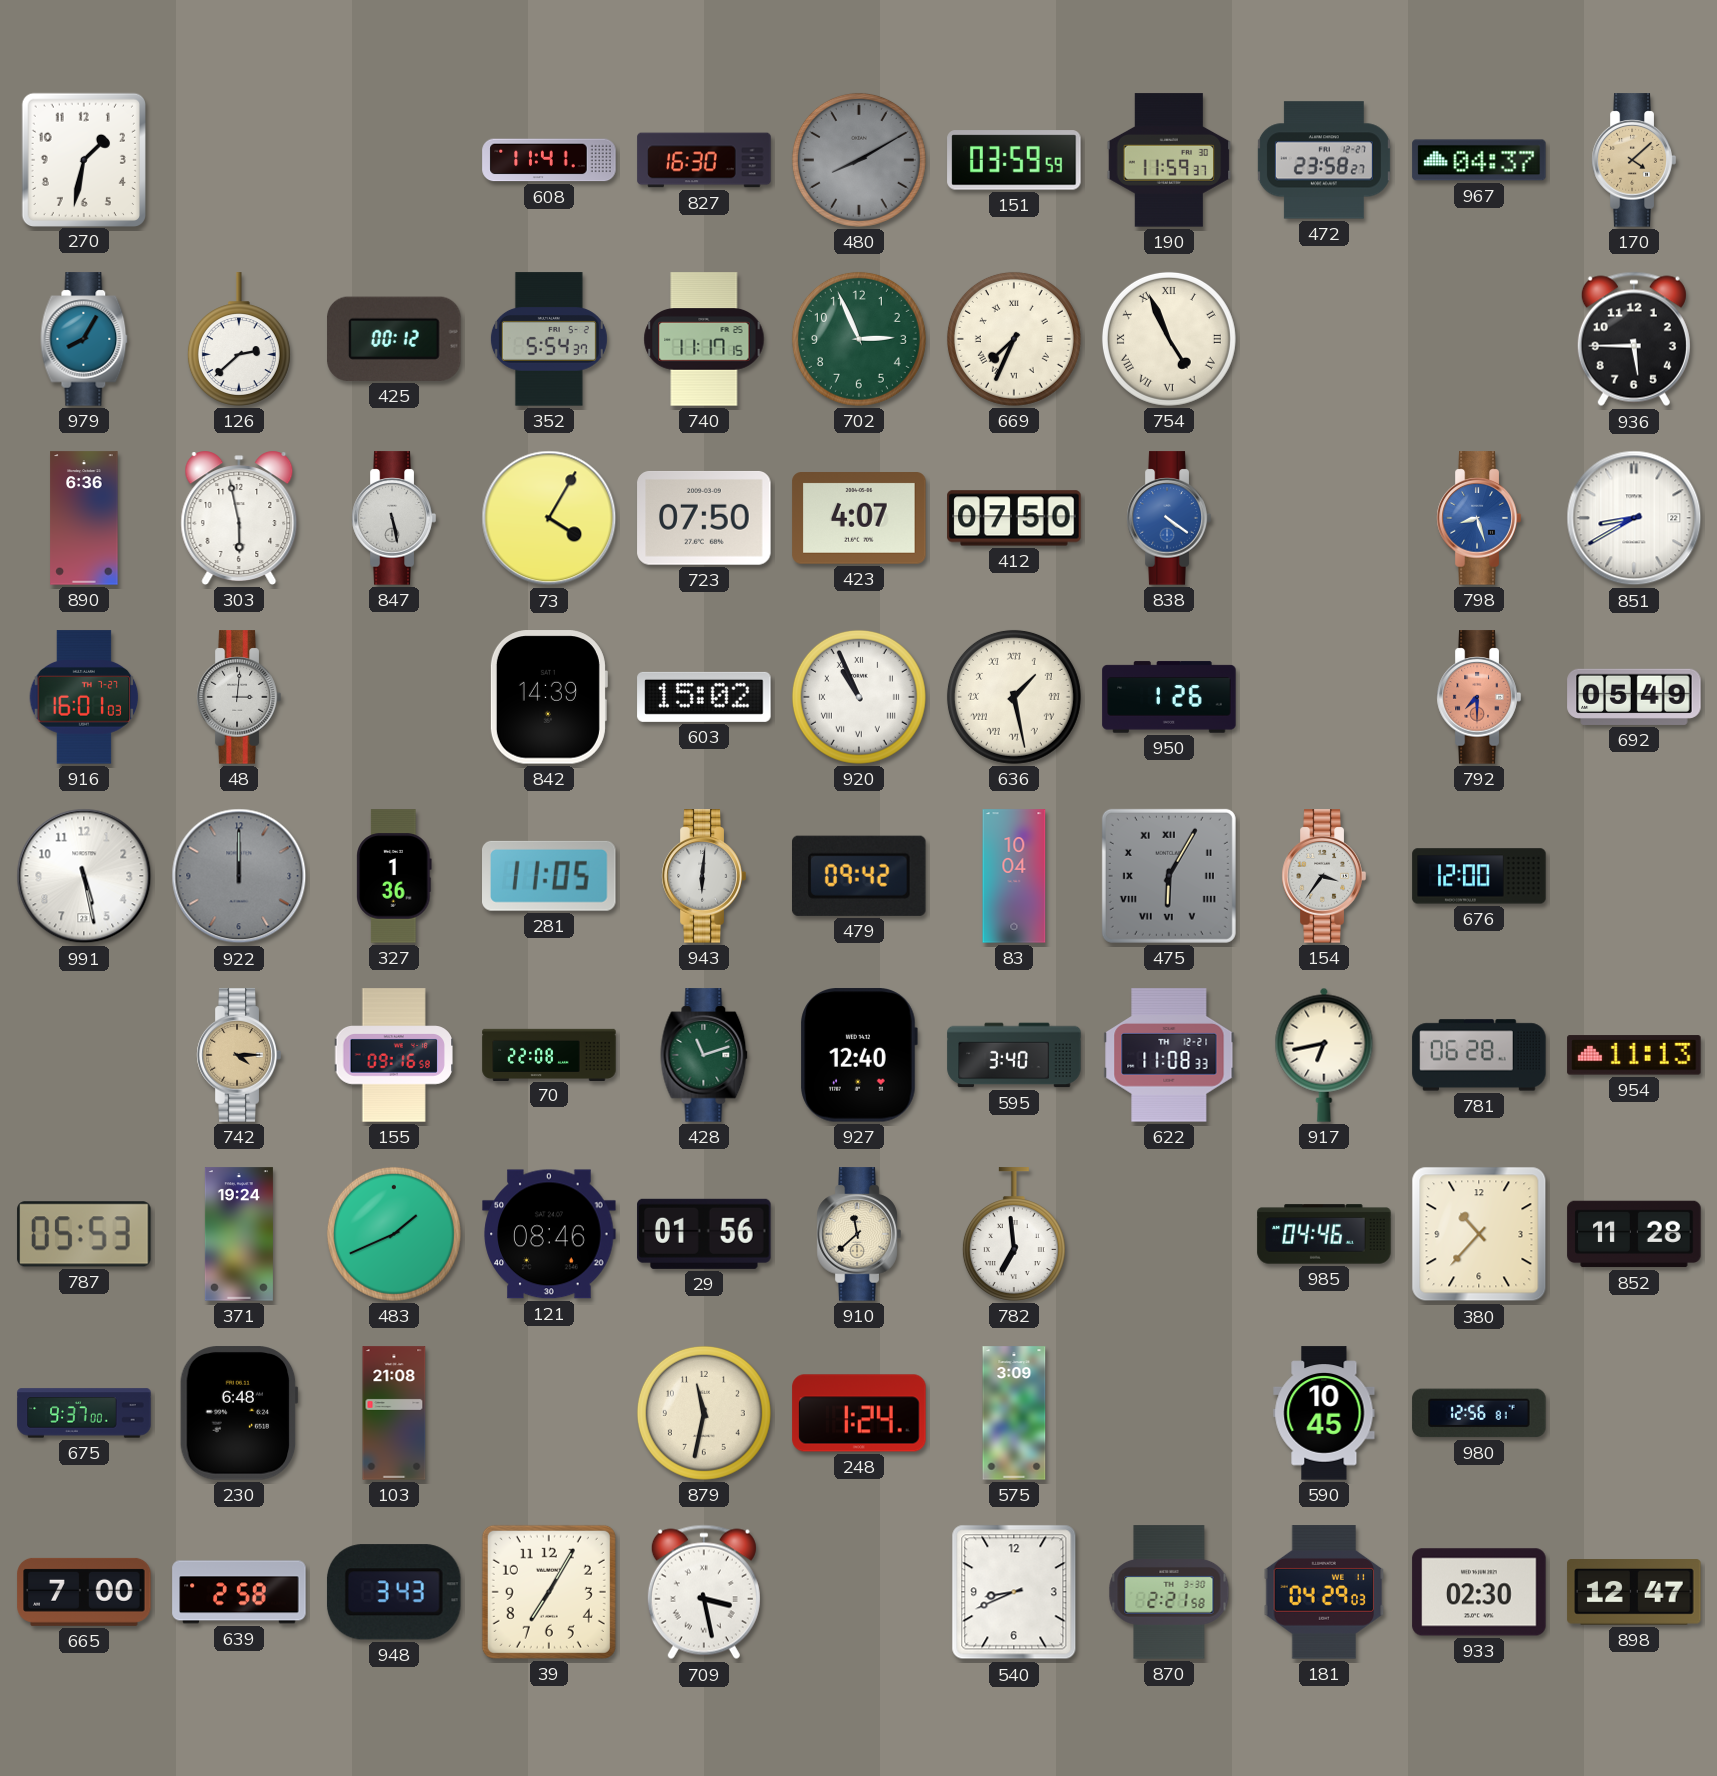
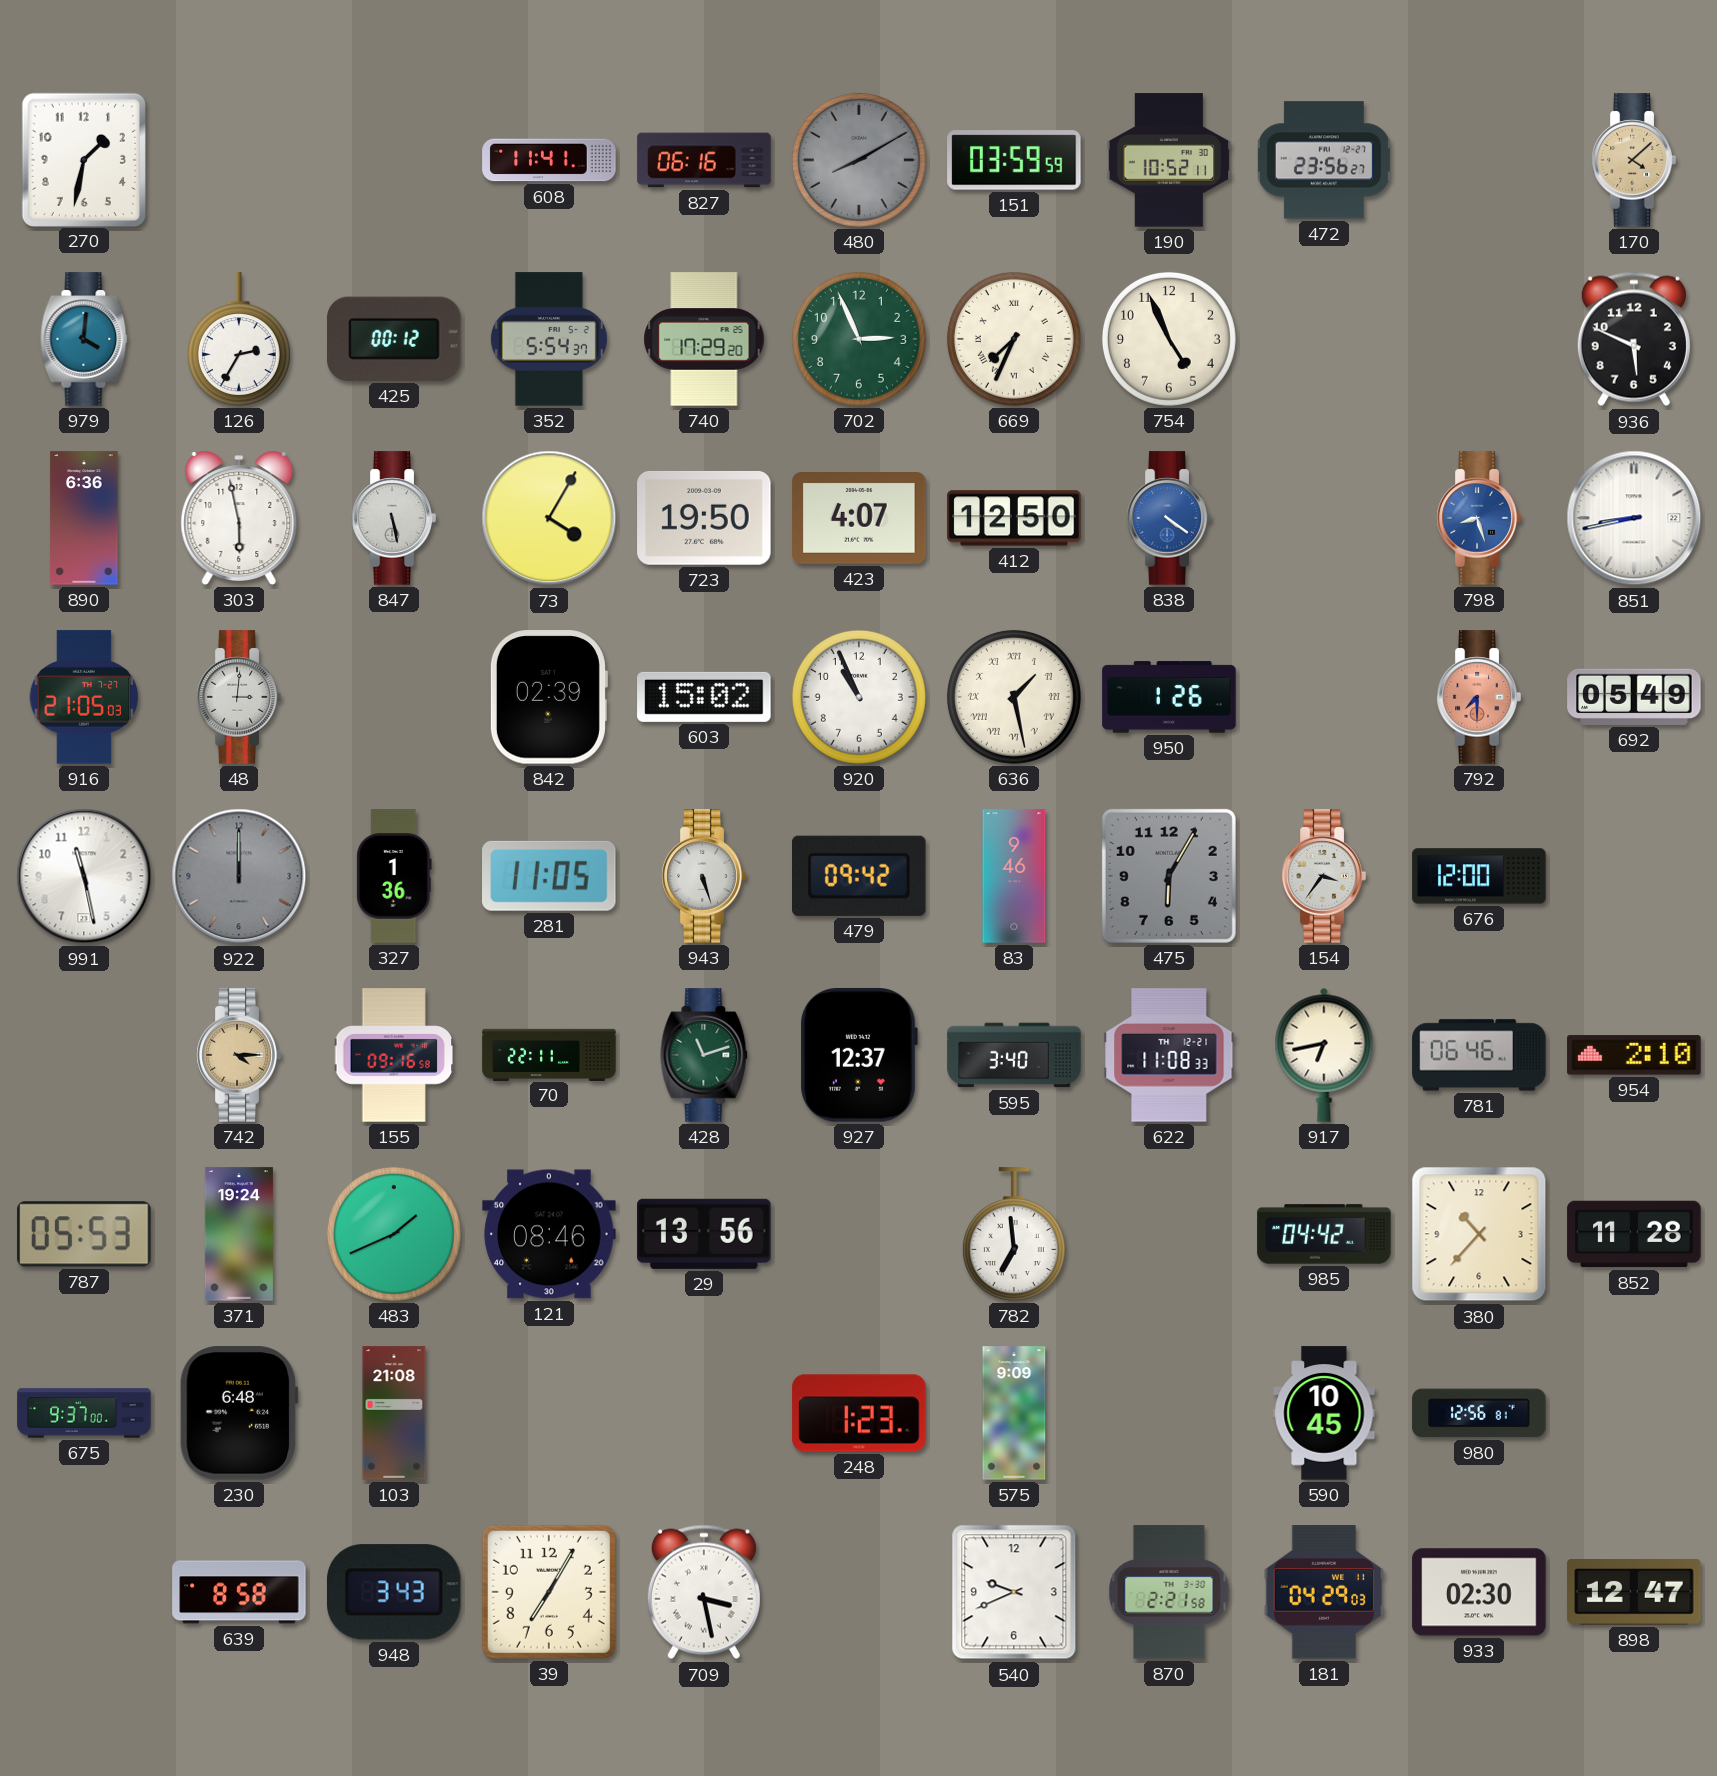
827: 16:30 -> 06:16
190: 11:59 -> 10:52
472: 23:58 -> 23:56
967: 04:37 -> none
979: 8:05 -> 4:01
126: 2:38 -> 2:35
740: 11:17 -> 17:29
754 numerals: Roman -> Arabic
936: 5:45 -> 5:49
723: 07:50 -> 19:50
412: 07:50 -> 12:50
851: 8:40 -> 8:43
916: 16:01 -> 21:05
842: 14:39 -> 02:39
920 numerals: Roman -> Arabic
991: 5:28 -> 11:28
943: 6:01 -> 5:27
83: 10:04 -> 9:46
475 numerals: Roman -> Arabic
70: 22:08 -> 22:11
927: 12:40 -> 12:37
781: 06:28 -> 06:46
954: 11:13 -> 2:10
29: 01:56 -> 13:56
910: 11:38 -> none
985: 04:46 -> 04:42
879: 11:32 -> none
248: 1:24 -> 1:23
575: 3:09 -> 9:09
665: 7:00 -> none
639: 2:58 -> 8:58
540: 8:41 -> 9:41
